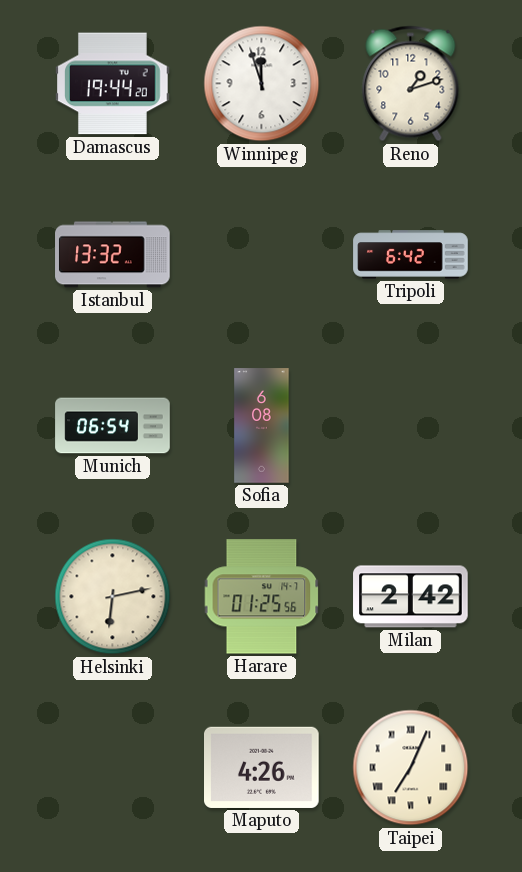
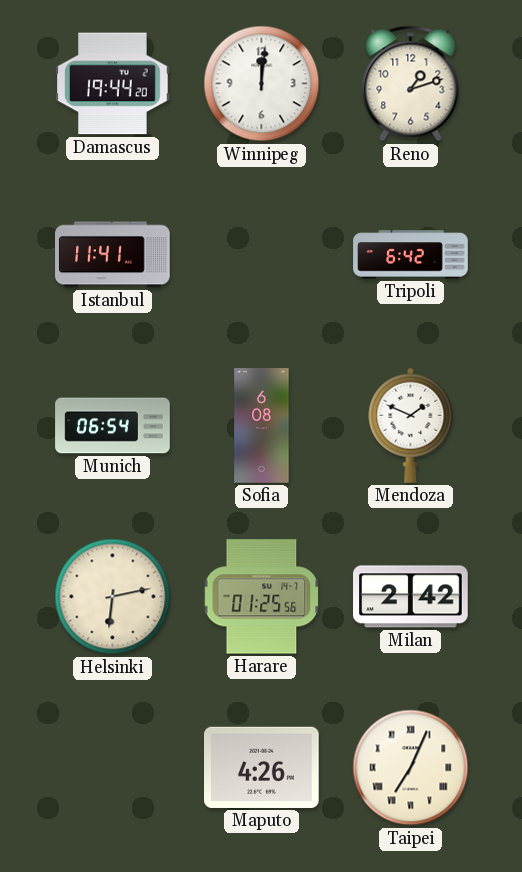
Winnipeg: 11:57 -> 12:01
Istanbul: 13:32 -> 11:41
Mendoza: none -> 1:49
